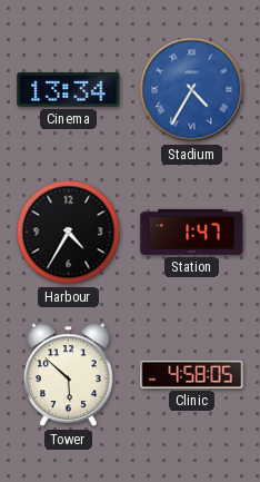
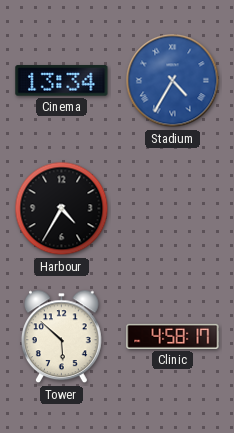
Station: 1:47 -> none
Clinic: 4:58:05 -> 4:58:17
